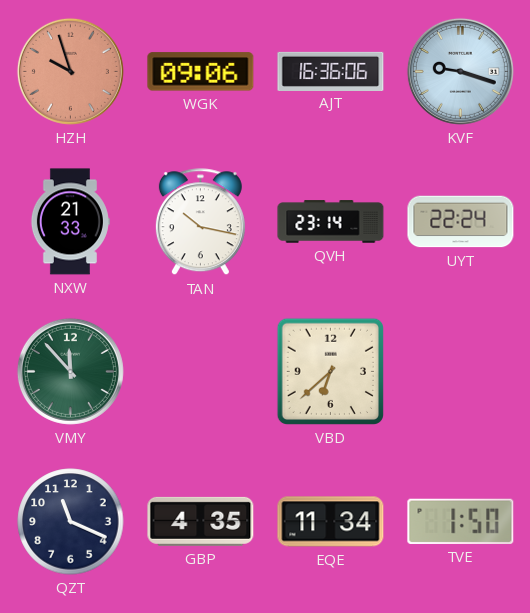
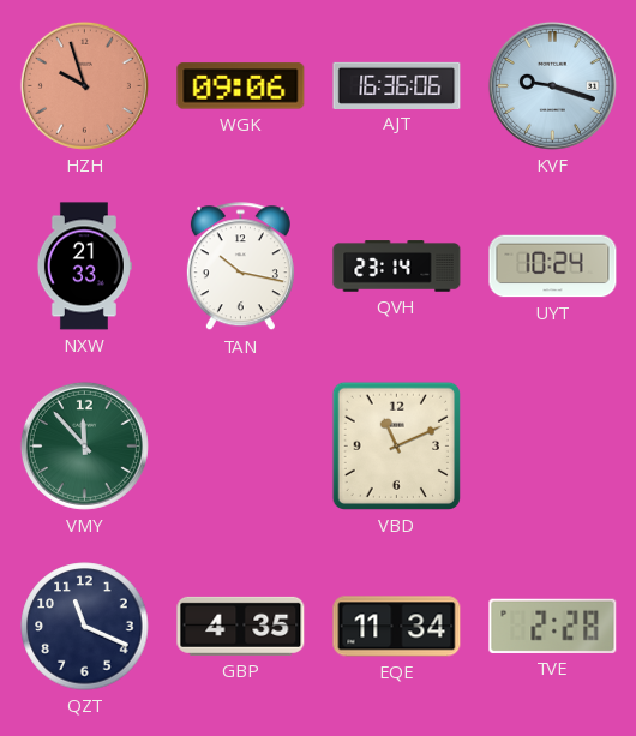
UYT: 22:24 -> 10:24
VBD: 6:38 -> 11:11
TVE: 1:50 -> 2:28
